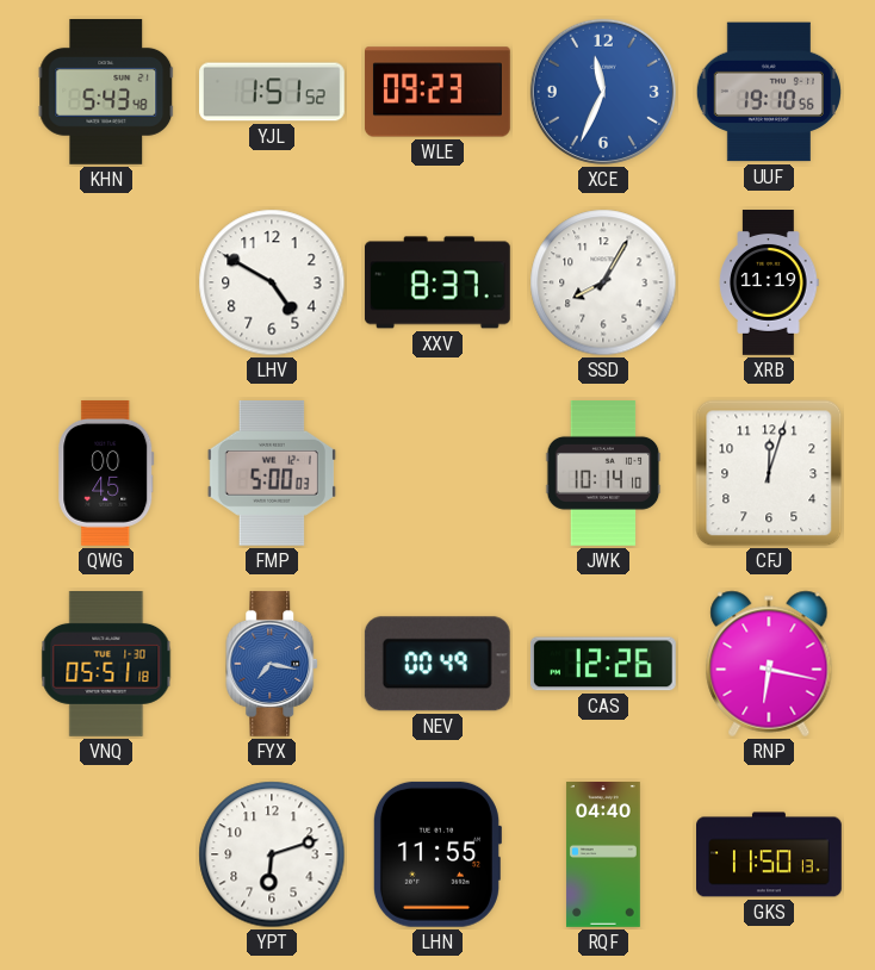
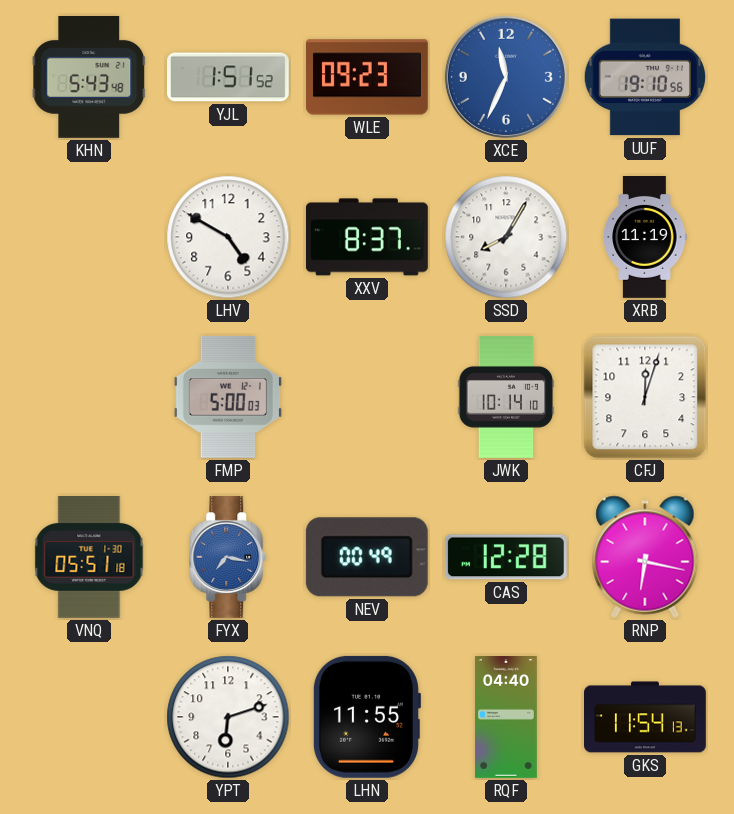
QWG: 00:45 -> none
CAS: 12:26 -> 12:28
GKS: 11:50 -> 11:54
